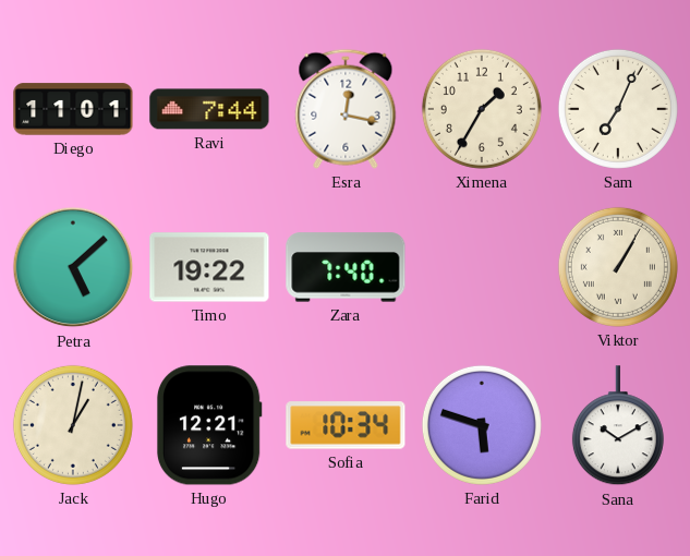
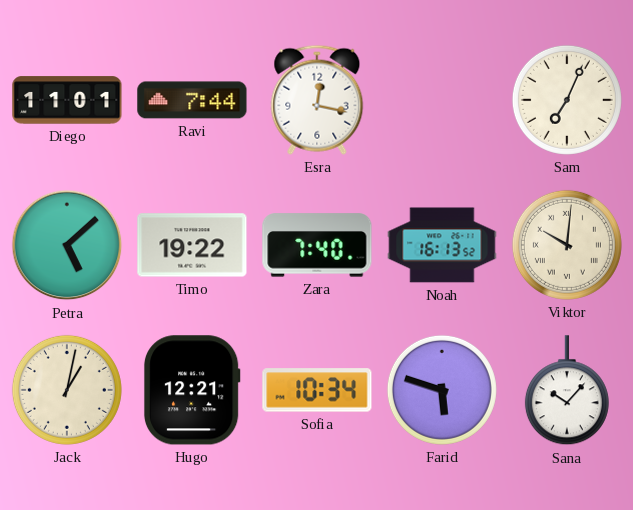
Ximena: 1:35 -> none
Noah: none -> 16:13
Viktor: 1:05 -> 10:01
Sana: 10:10 -> 10:07
